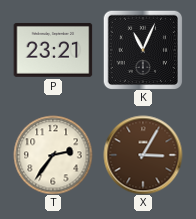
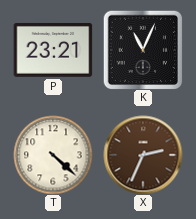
T: 2:36 -> 4:22
X: 3:05 -> 2:34
